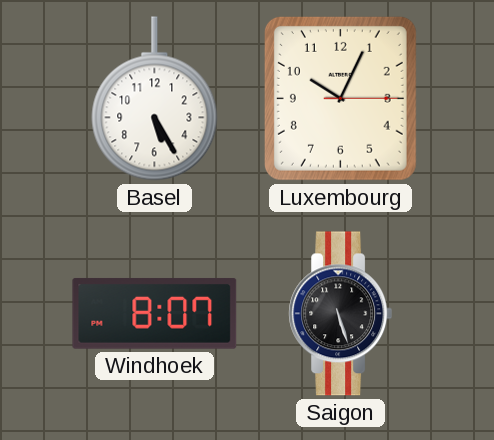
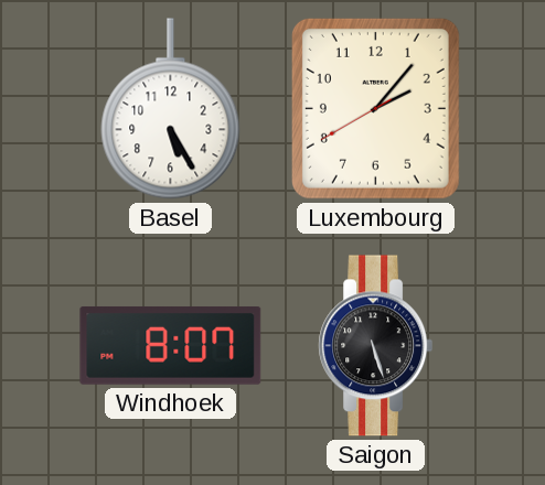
Luxembourg: 10:04 -> 2:06
